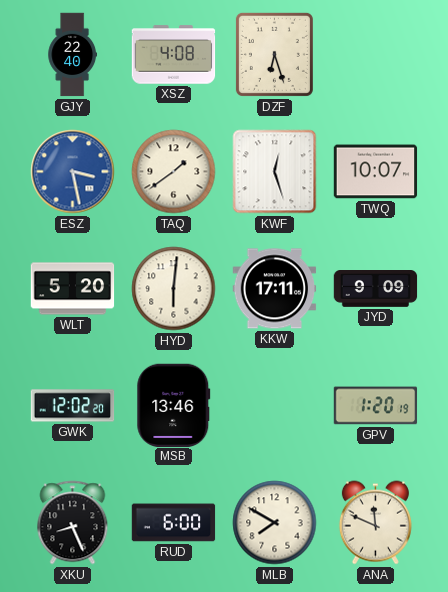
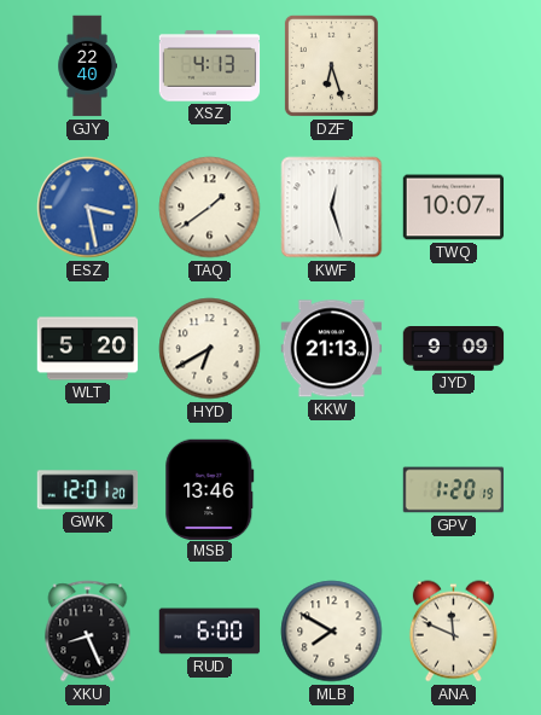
XSZ: 4:08 -> 4:13
HYD: 6:01 -> 6:40
KKW: 17:11 -> 21:13
GWK: 12:02 -> 12:01
